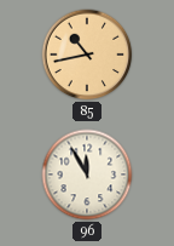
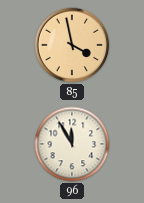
85: 10:43 -> 3:58
